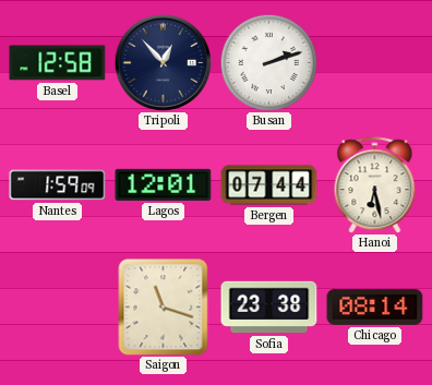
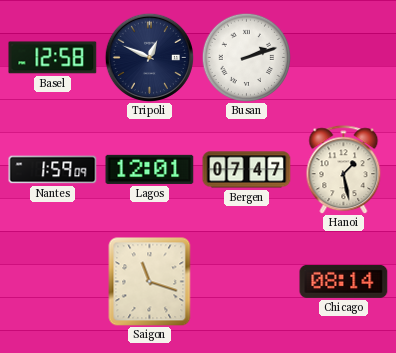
Tripoli: 12:53 -> 12:49
Bergen: 07:44 -> 07:47
Hanoi: 6:28 -> 1:28
Sofia: 23:38 -> none
